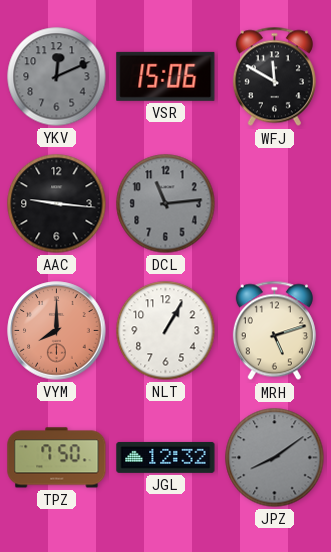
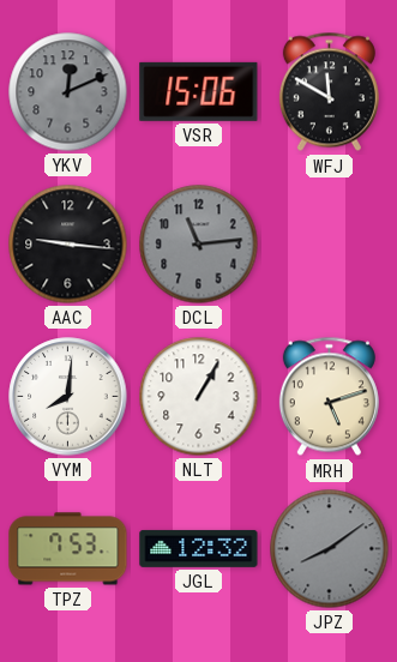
VYM: 8:00 -> 8:01
VYM dial: salmon -> white
TPZ: 7:50 -> 7:53
